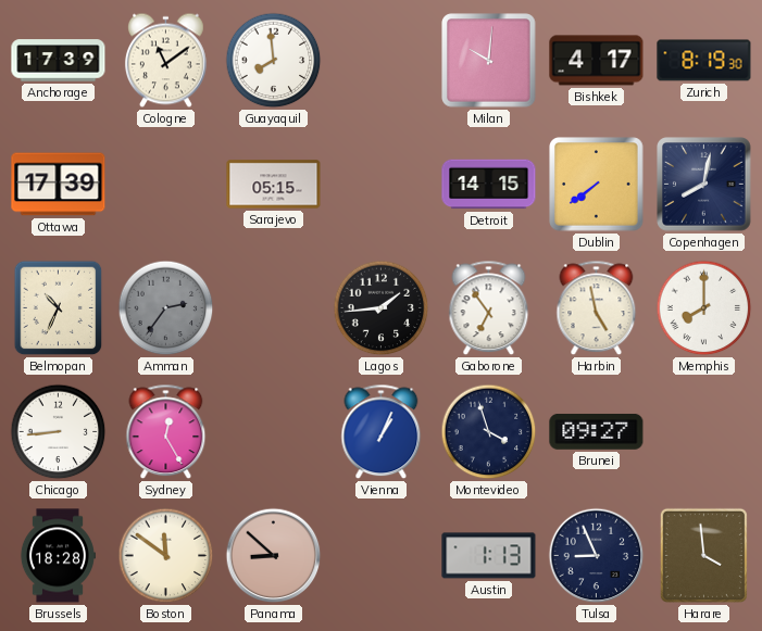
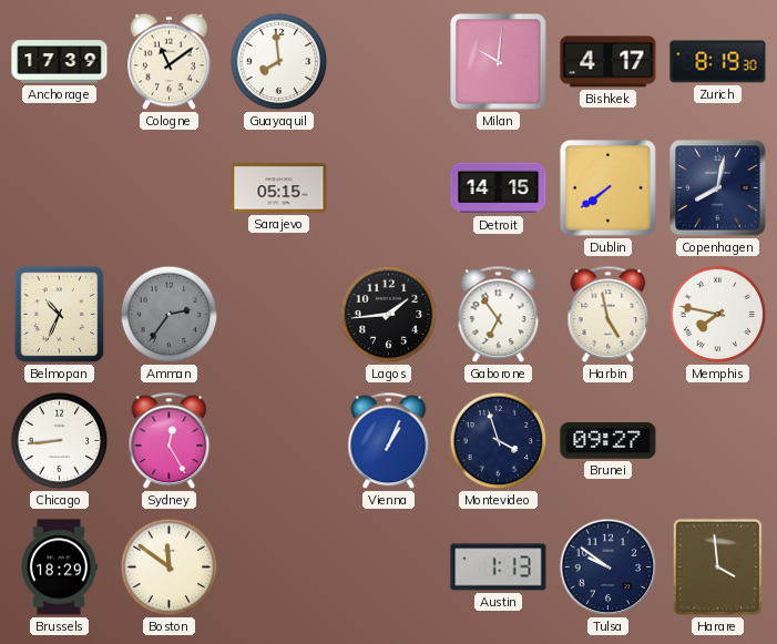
Ottawa: 17:39 -> none
Memphis: 8:00 -> 7:47
Brussels: 18:28 -> 18:29
Panama: 8:52 -> none
Tulsa: 8:56 -> 9:51
